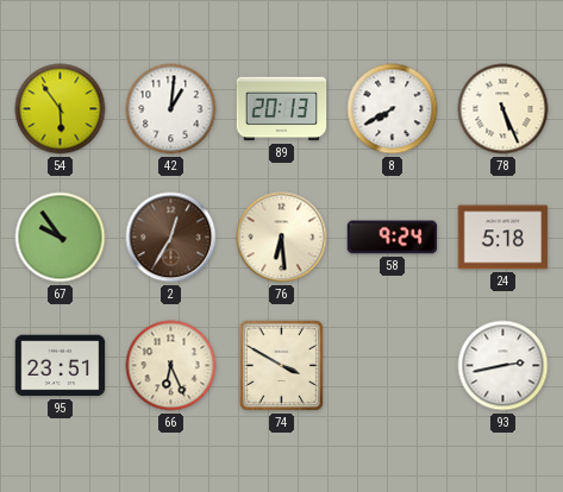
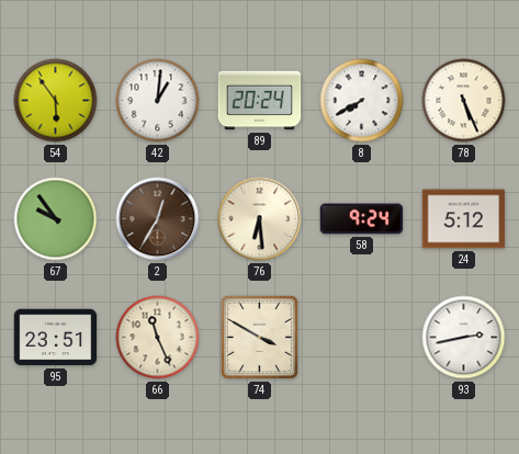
89: 20:13 -> 20:24
24: 5:18 -> 5:12
66: 6:26 -> 11:26
